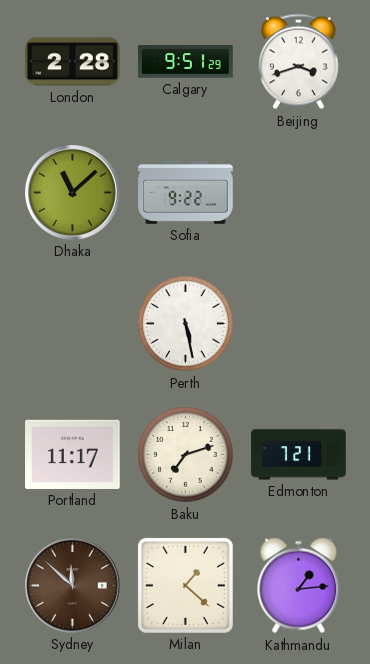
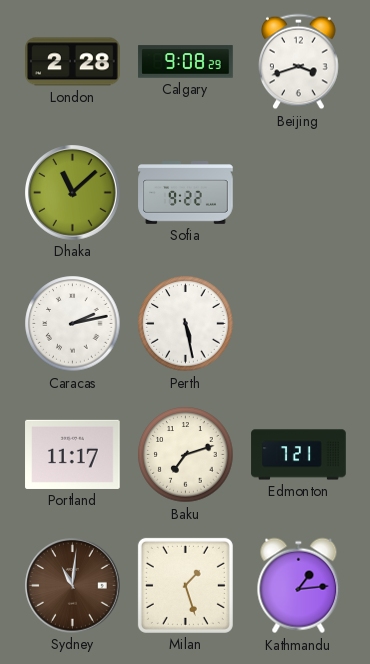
Calgary: 9:51 -> 9:08
Caracas: none -> 2:13
Sydney: 11:52 -> 11:01
Milan: 1:22 -> 1:27
